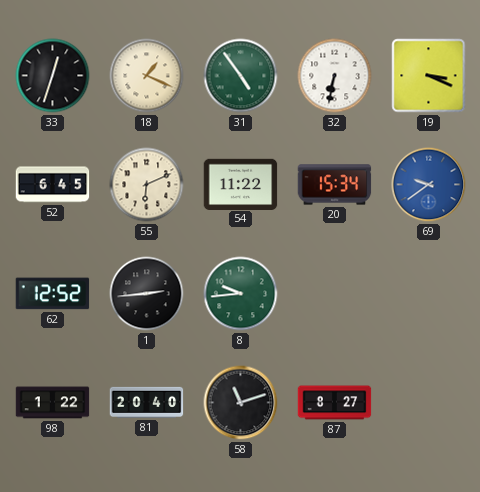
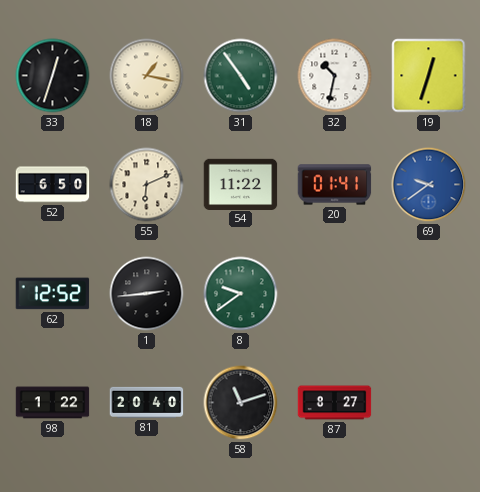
18: 1:19 -> 1:17
32: 6:32 -> 10:32
19: 3:19 -> 12:33
52: 6:45 -> 6:50
20: 15:34 -> 01:41
8: 9:44 -> 9:39
